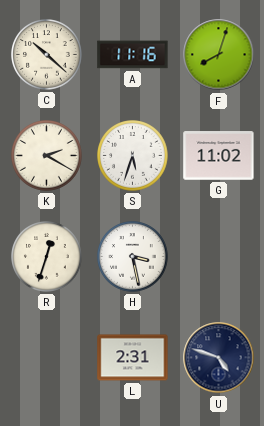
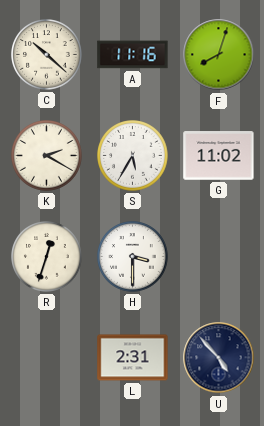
S: 5:33 -> 5:35
H: 3:28 -> 3:30
U: 4:48 -> 4:53
